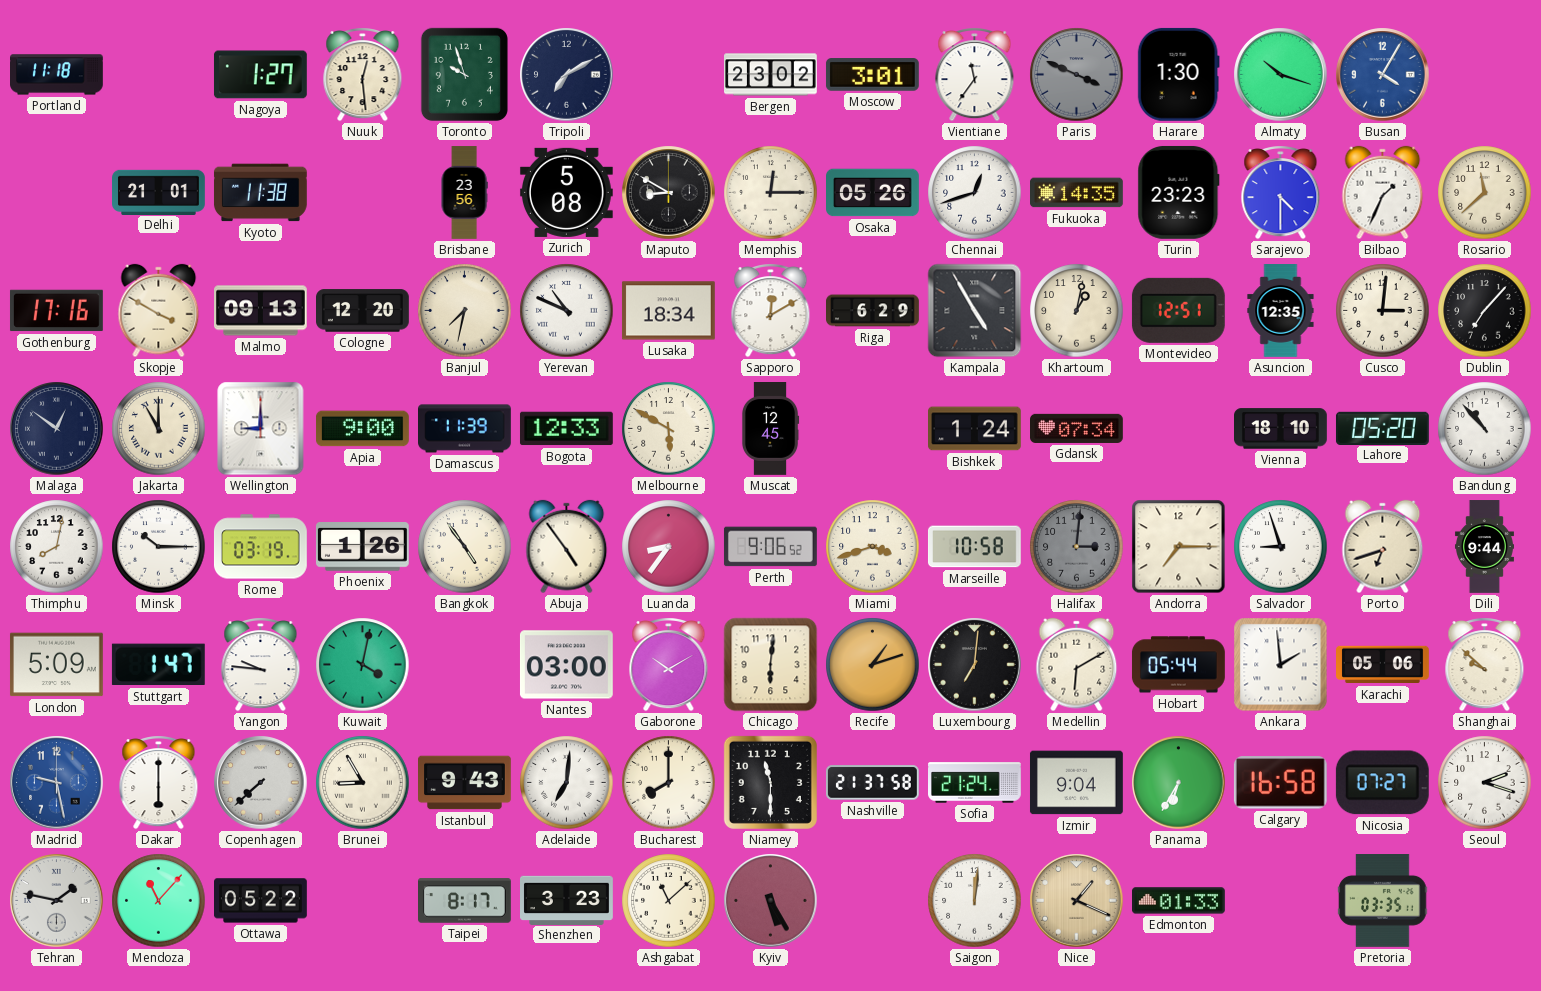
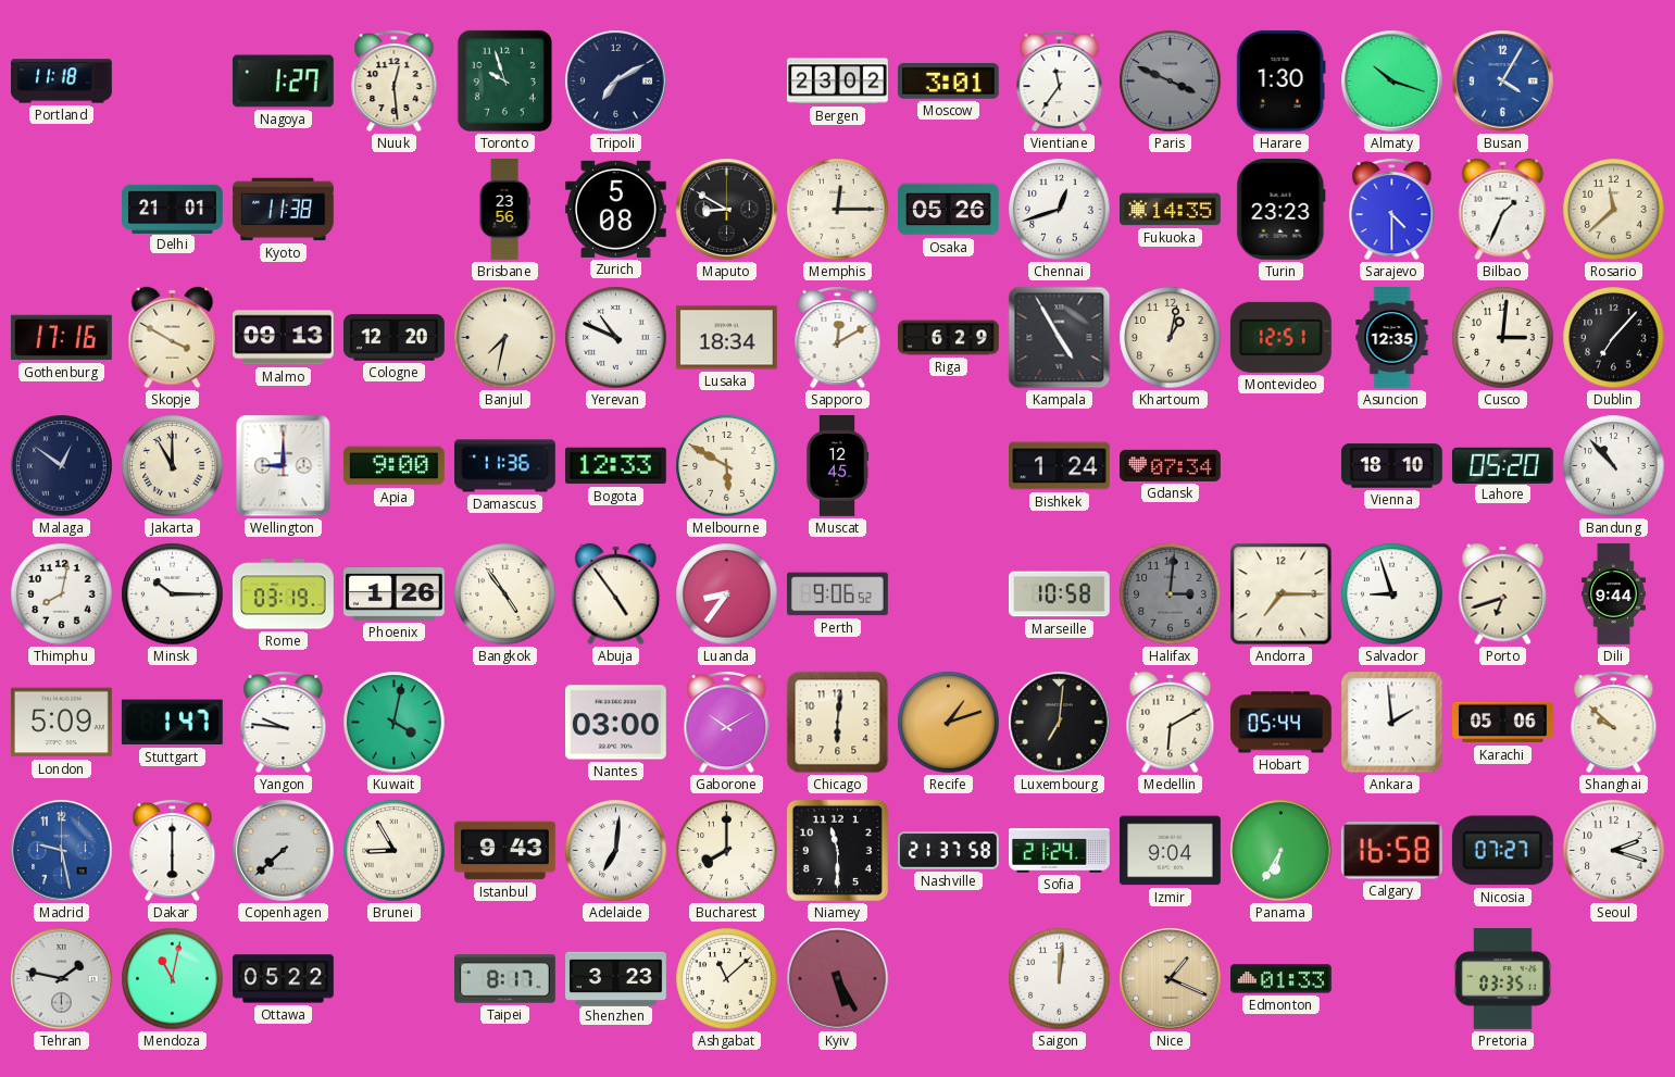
Damascus: 11:39 -> 11:36
Miami: 3:42 -> none
Mendoza: 11:07 -> 11:02
